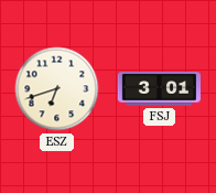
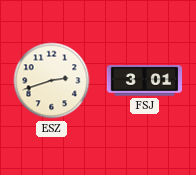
ESZ: 6:42 -> 2:42
